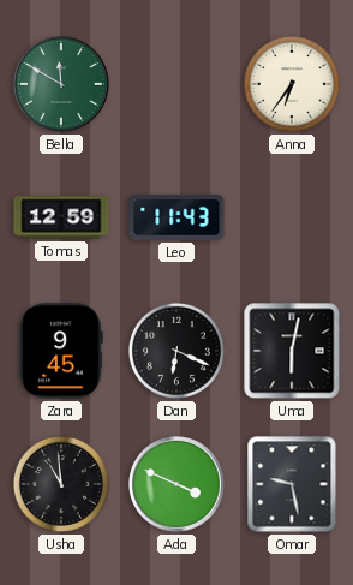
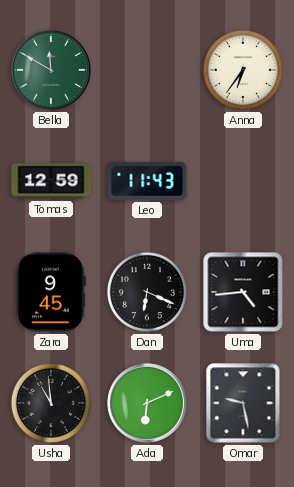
Uma: 6:02 -> 4:44
Ada: 3:49 -> 6:11
